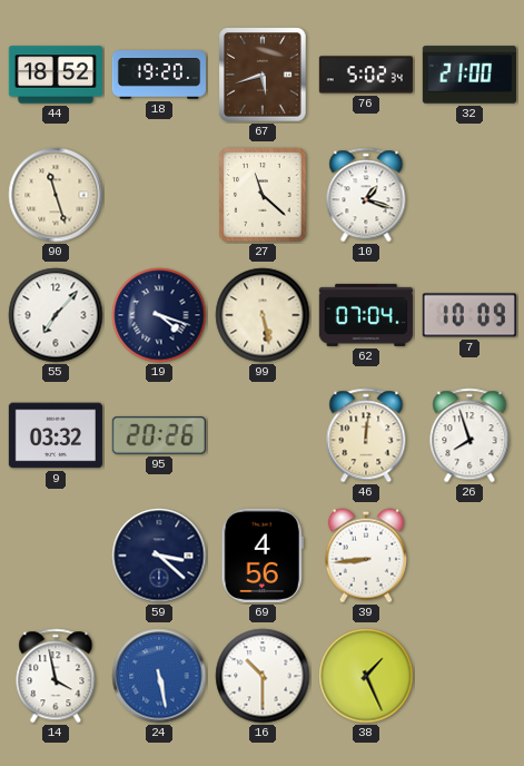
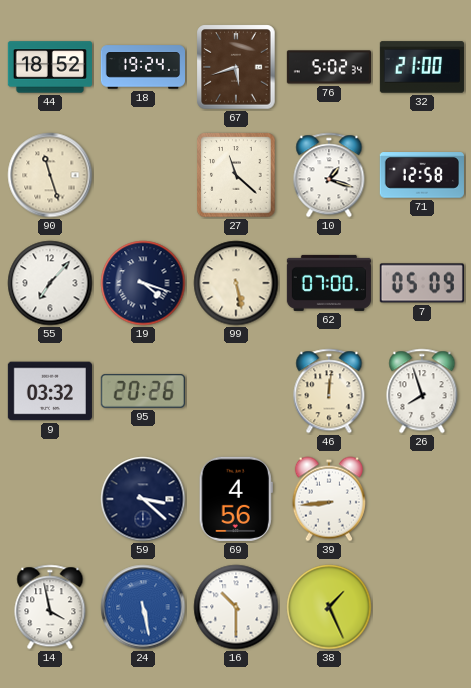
18: 19:20 -> 19:24
71: none -> 12:58
62: 07:04 -> 07:00
7: 10:09 -> 05:09
